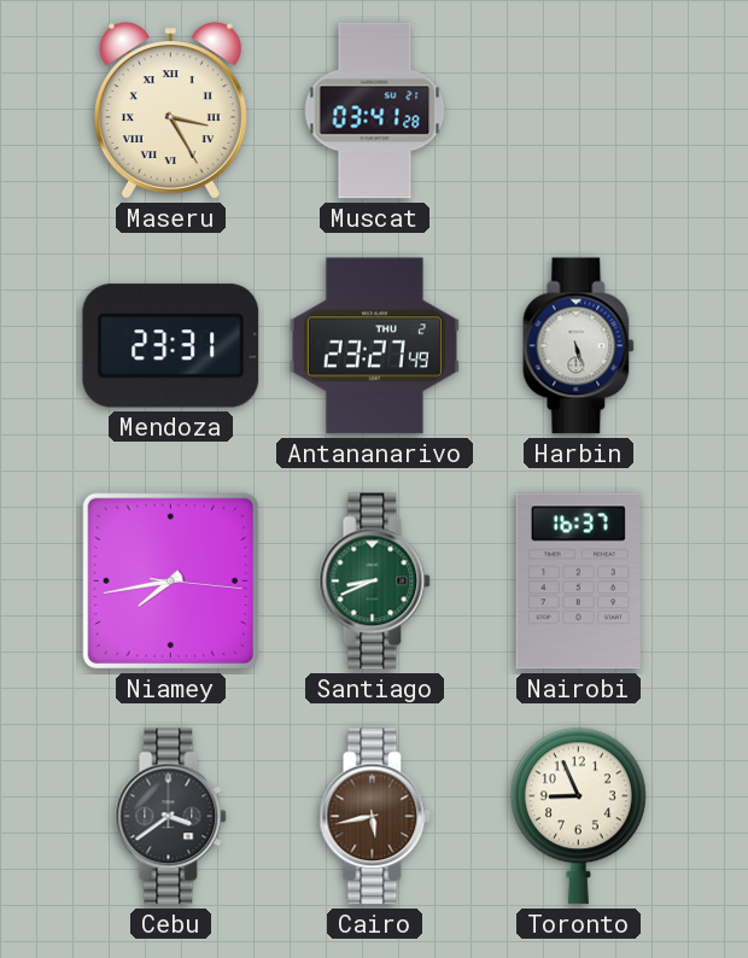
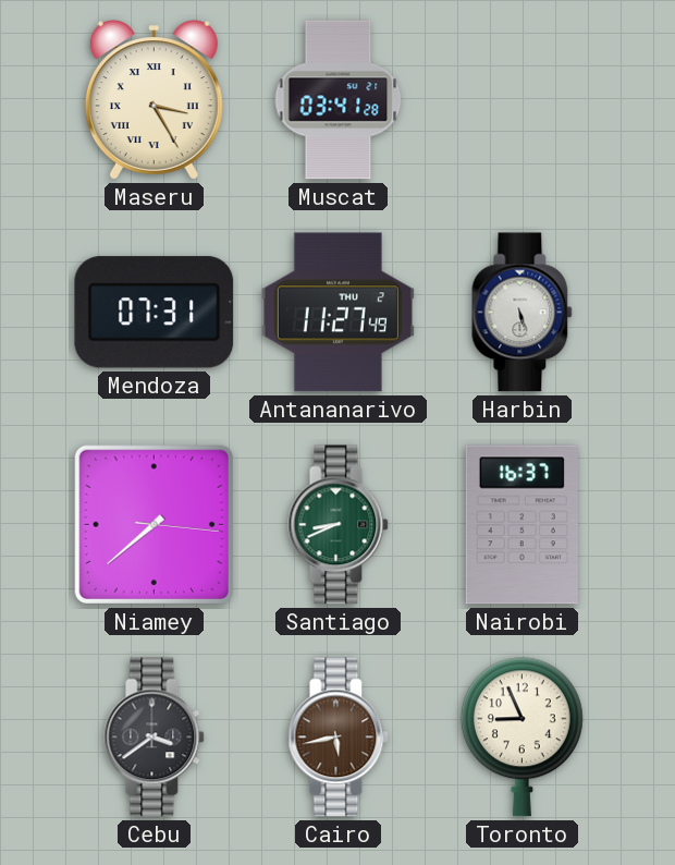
Mendoza: 23:31 -> 07:31
Antananarivo: 23:27 -> 11:27
Niamey: 7:43 -> 7:38
